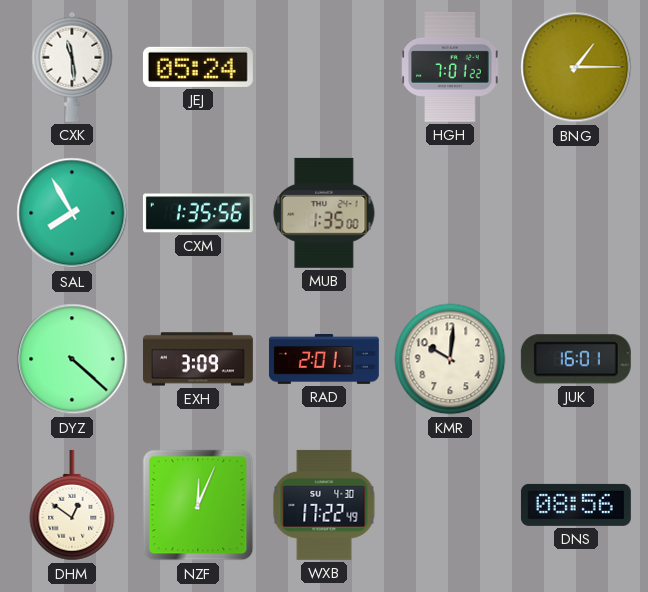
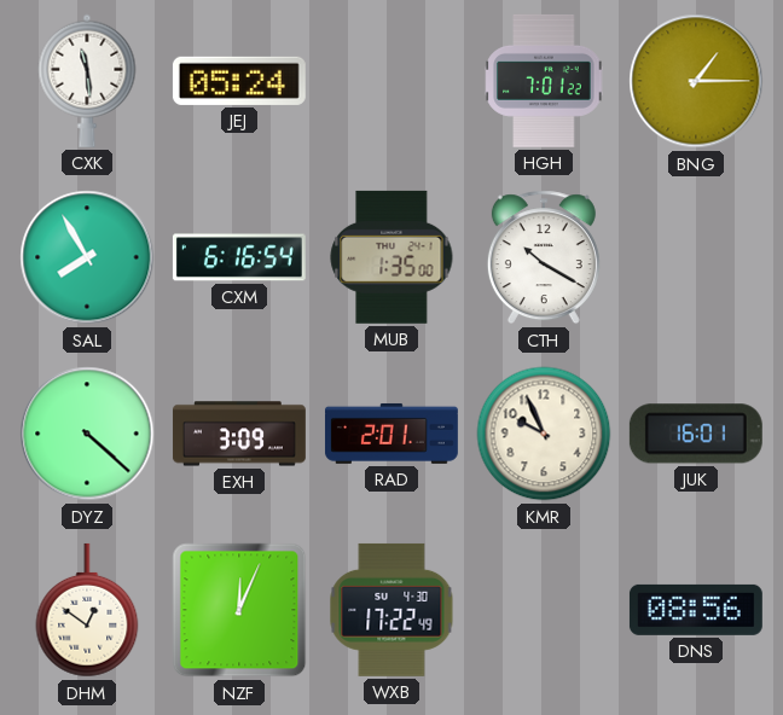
CXM: 1:35 -> 6:16
CTH: none -> 10:20
KMR: 10:01 -> 9:56
